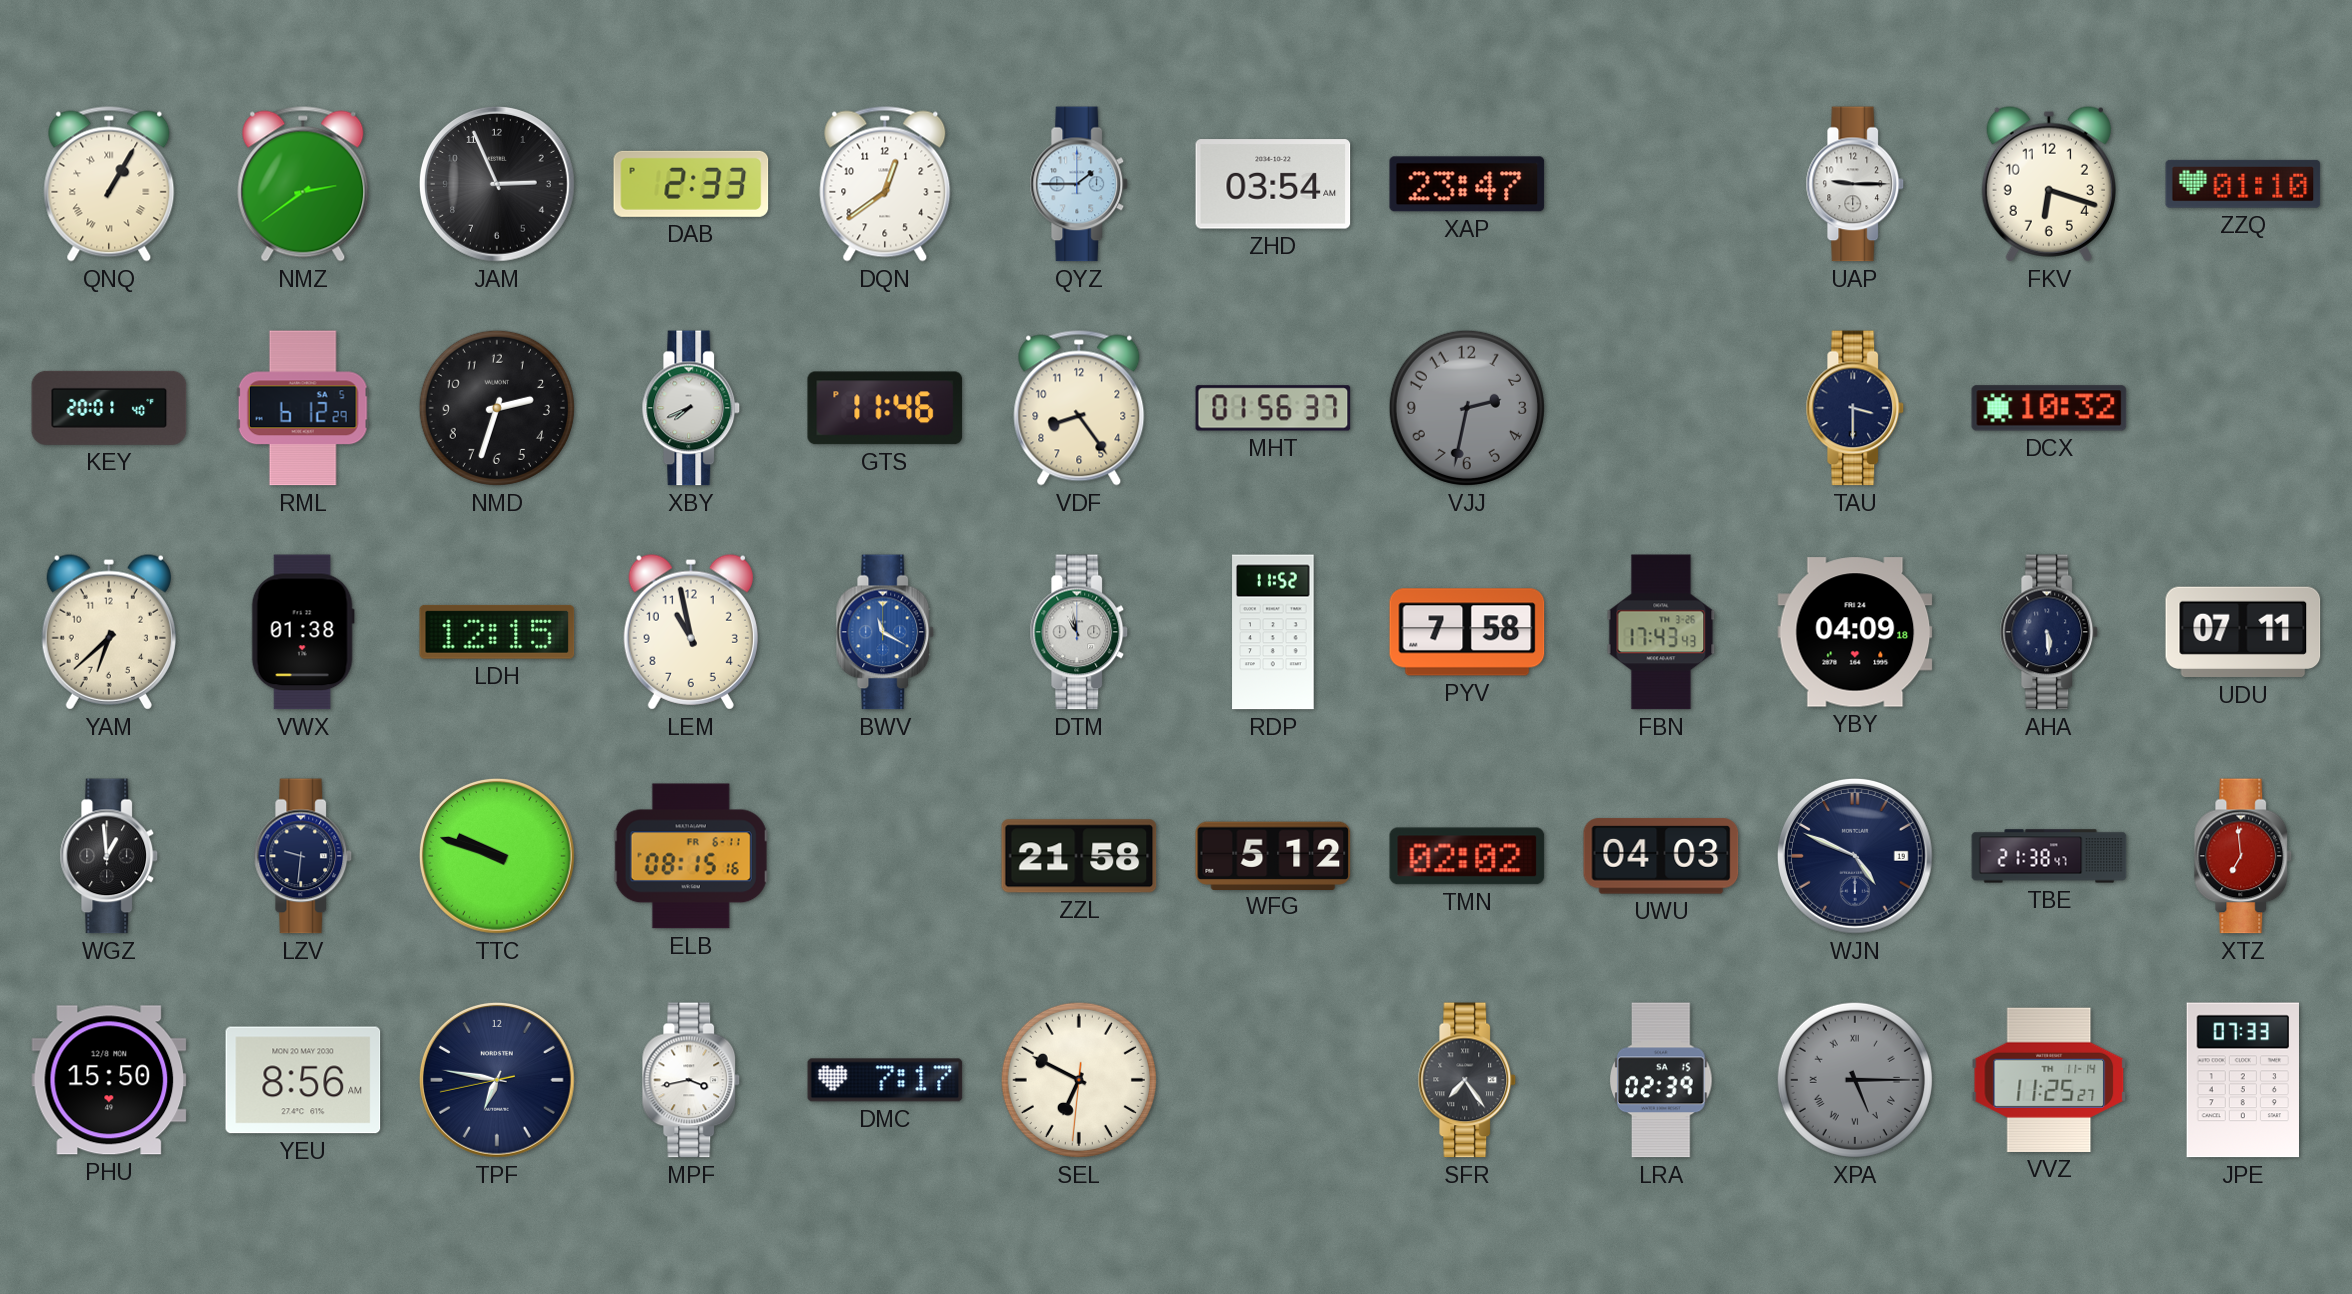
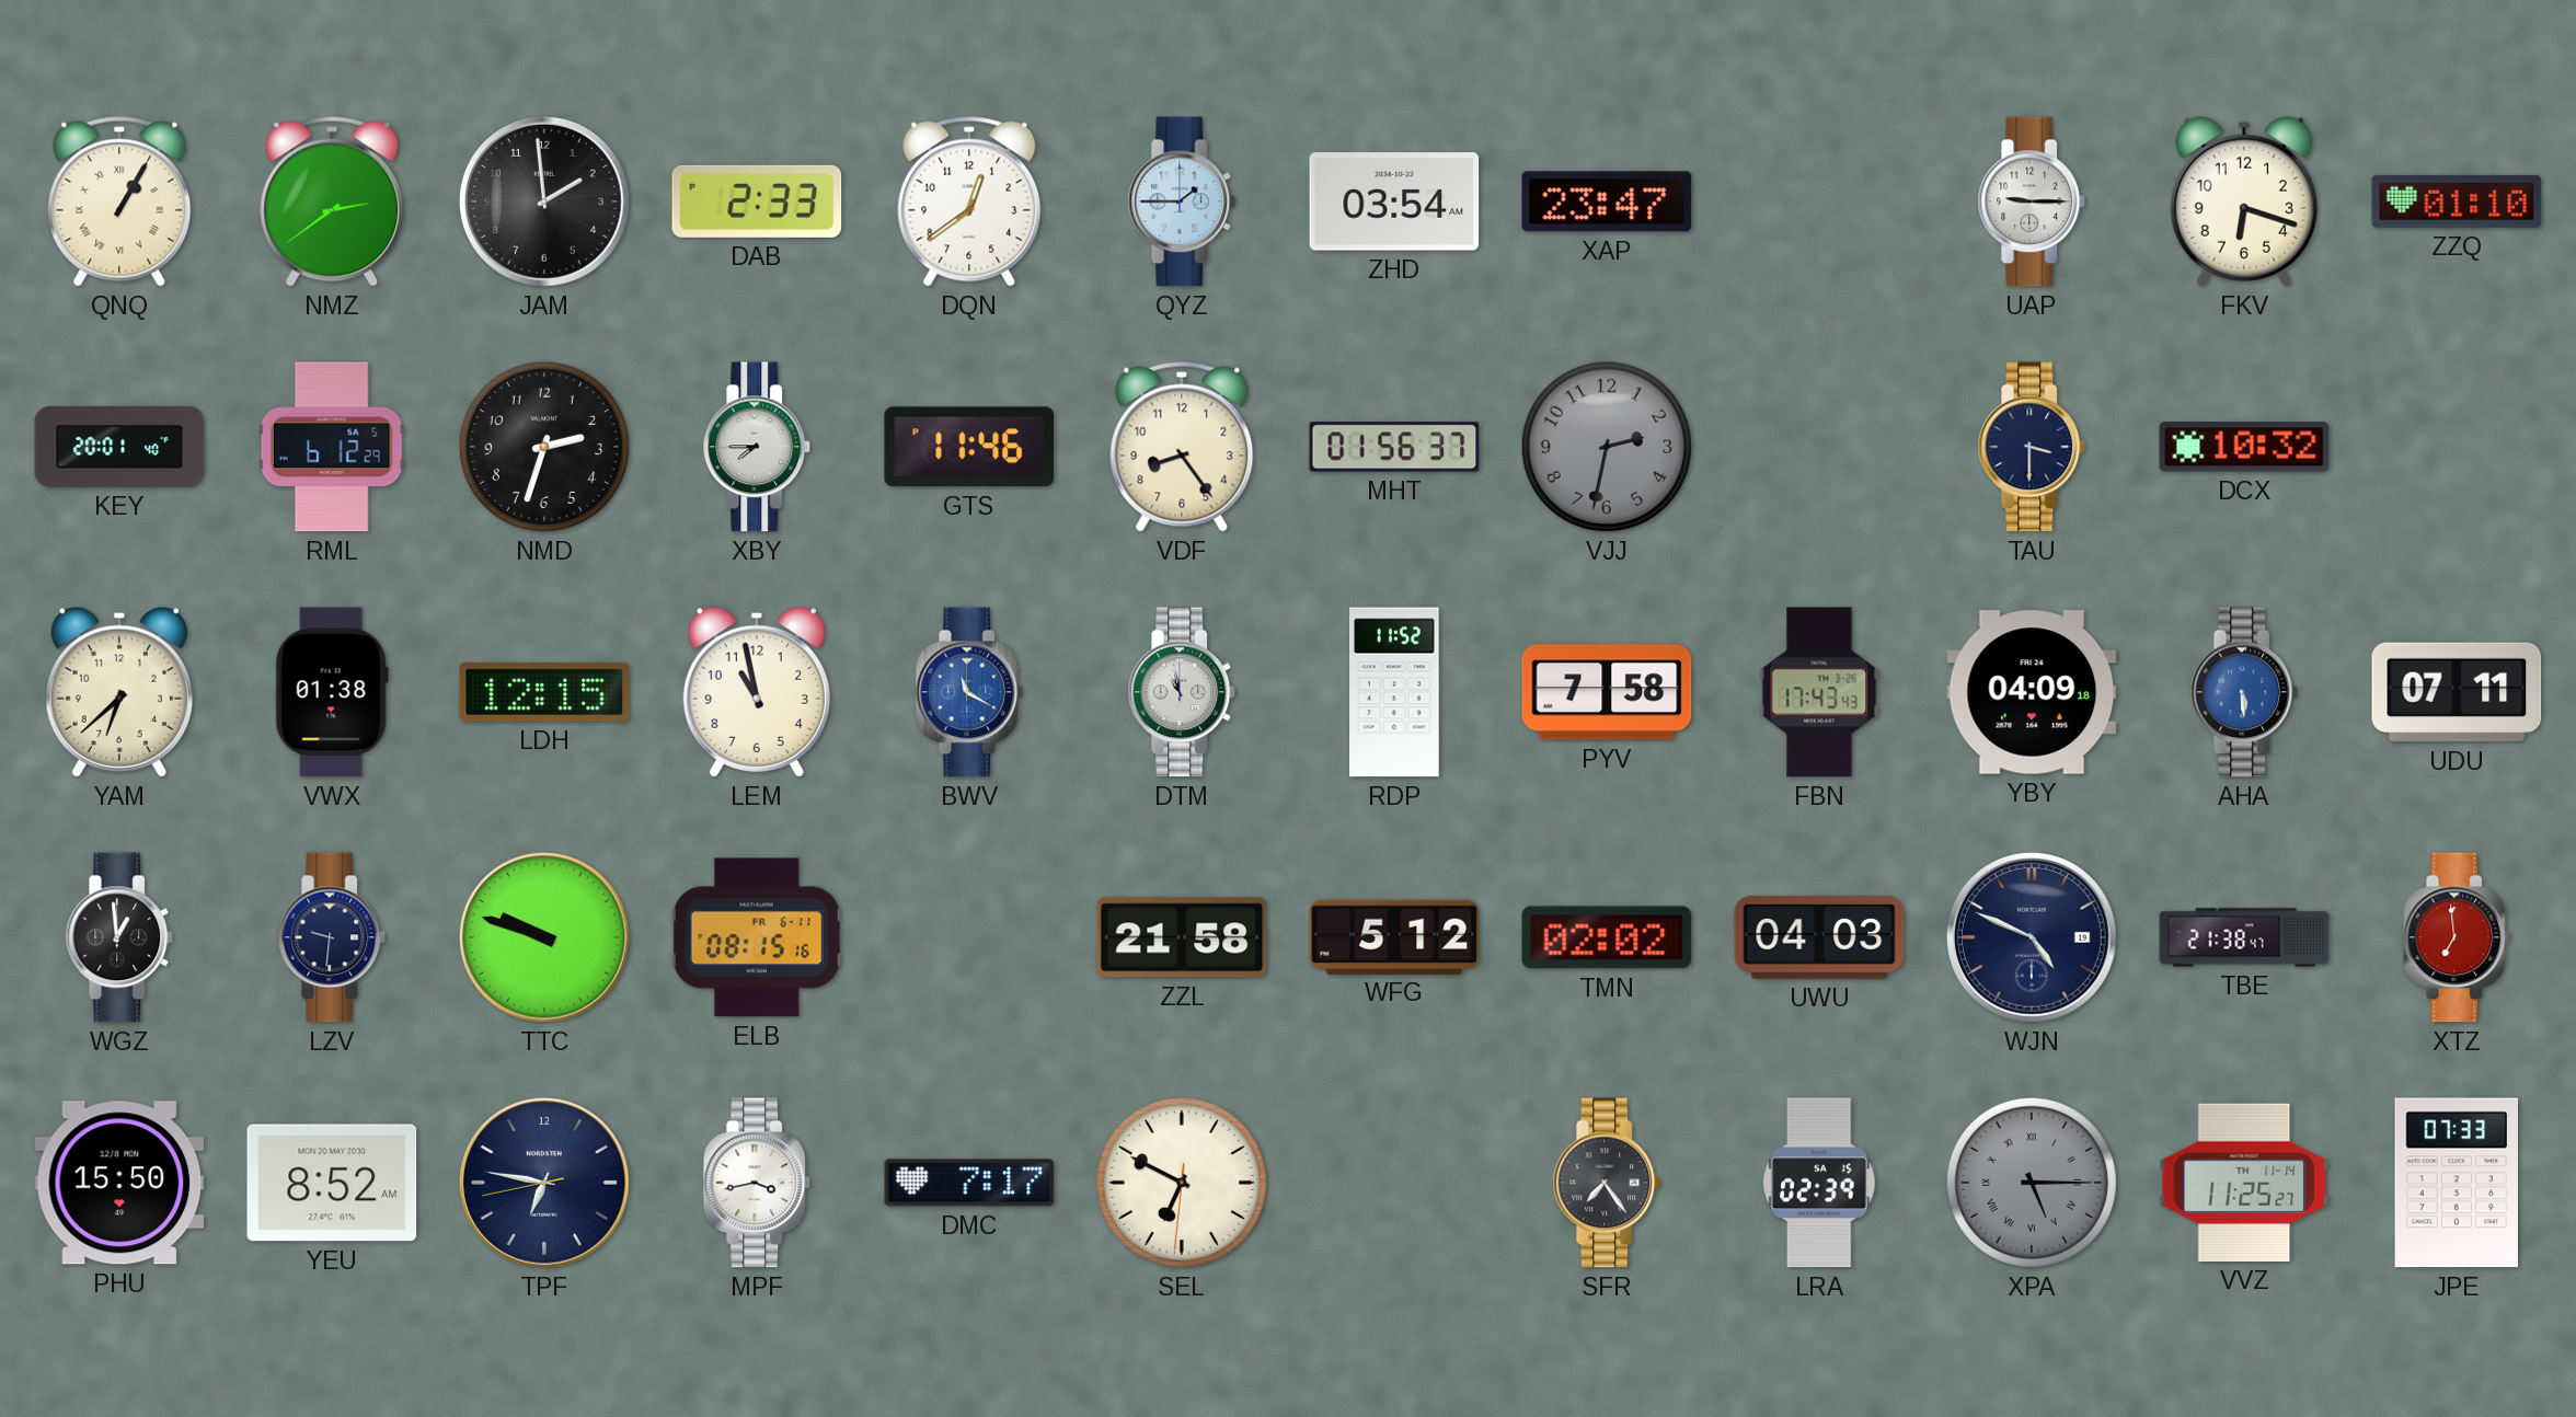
JAM: 2:56 -> 1:59
XBY: 7:41 -> 7:45
AHA dial: navy -> blue
YEU: 8:56 -> 8:52
